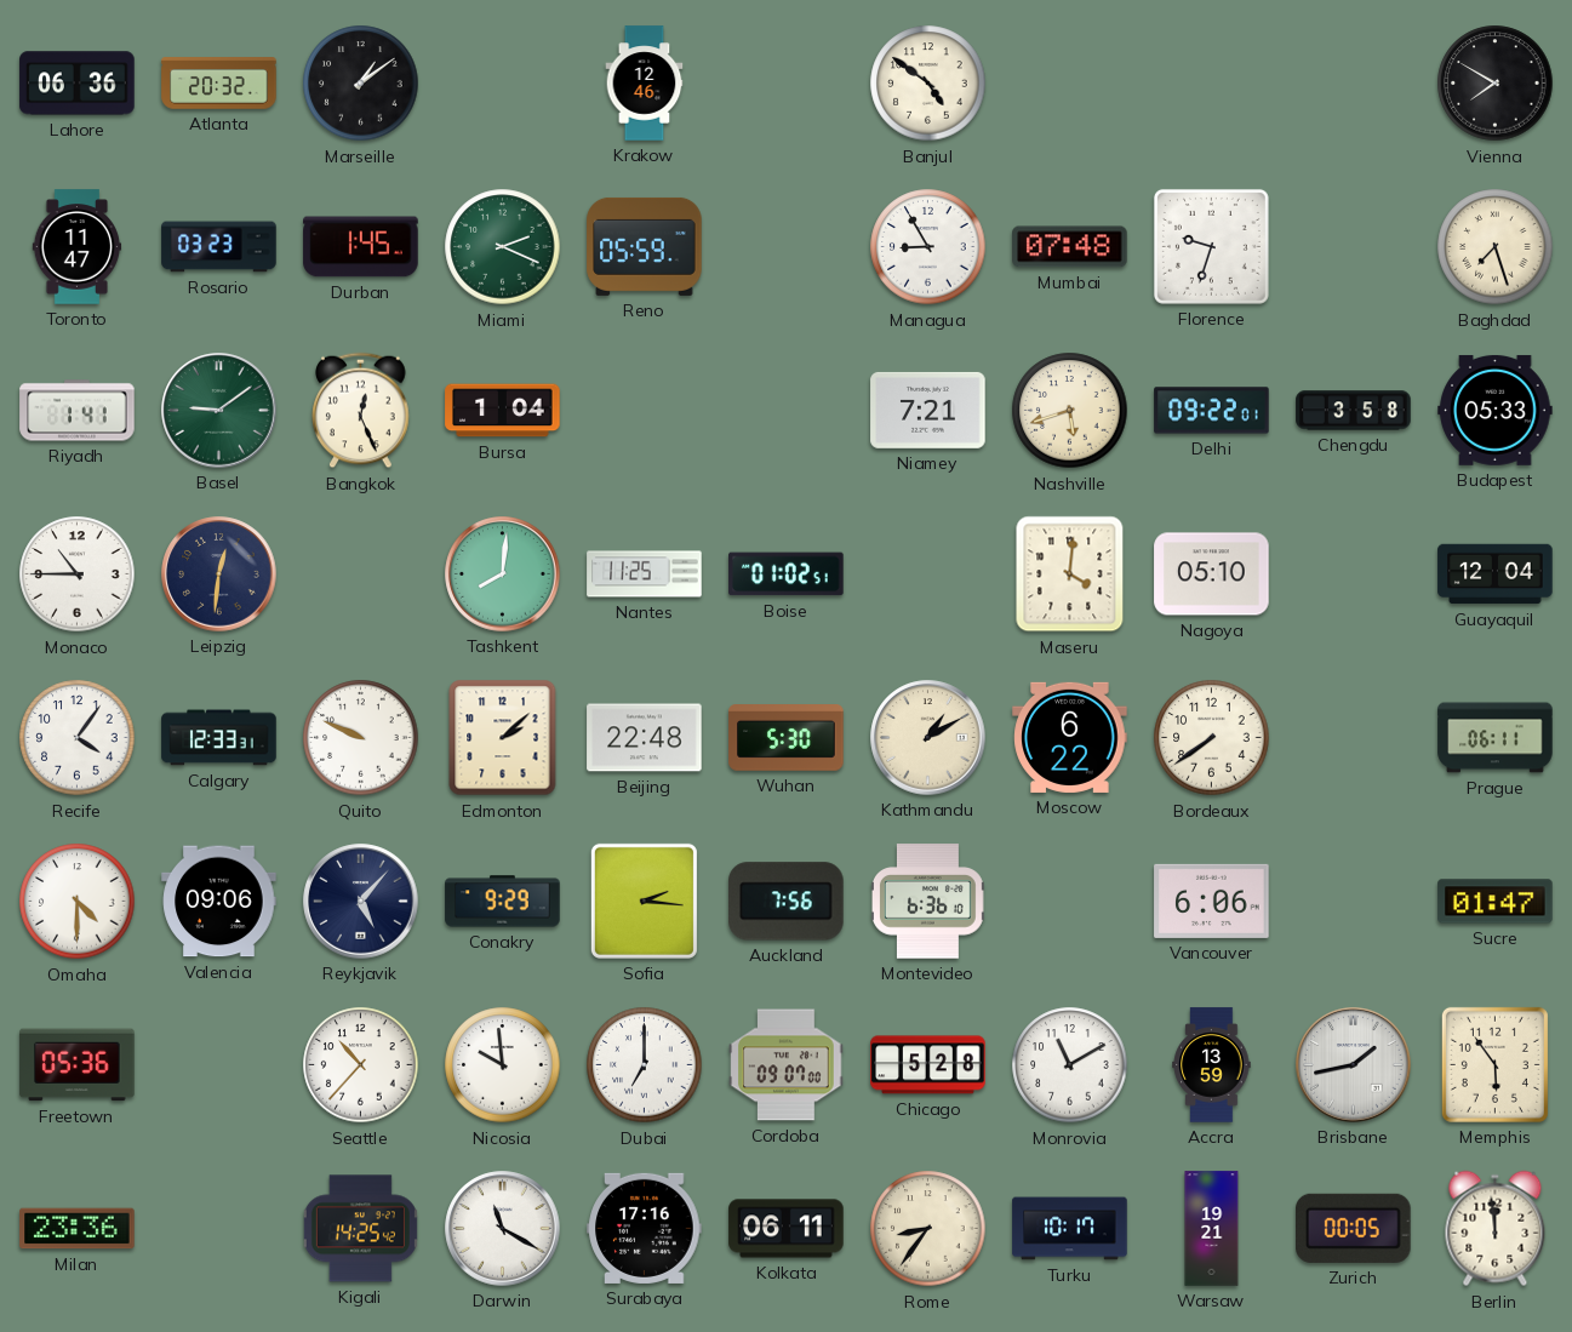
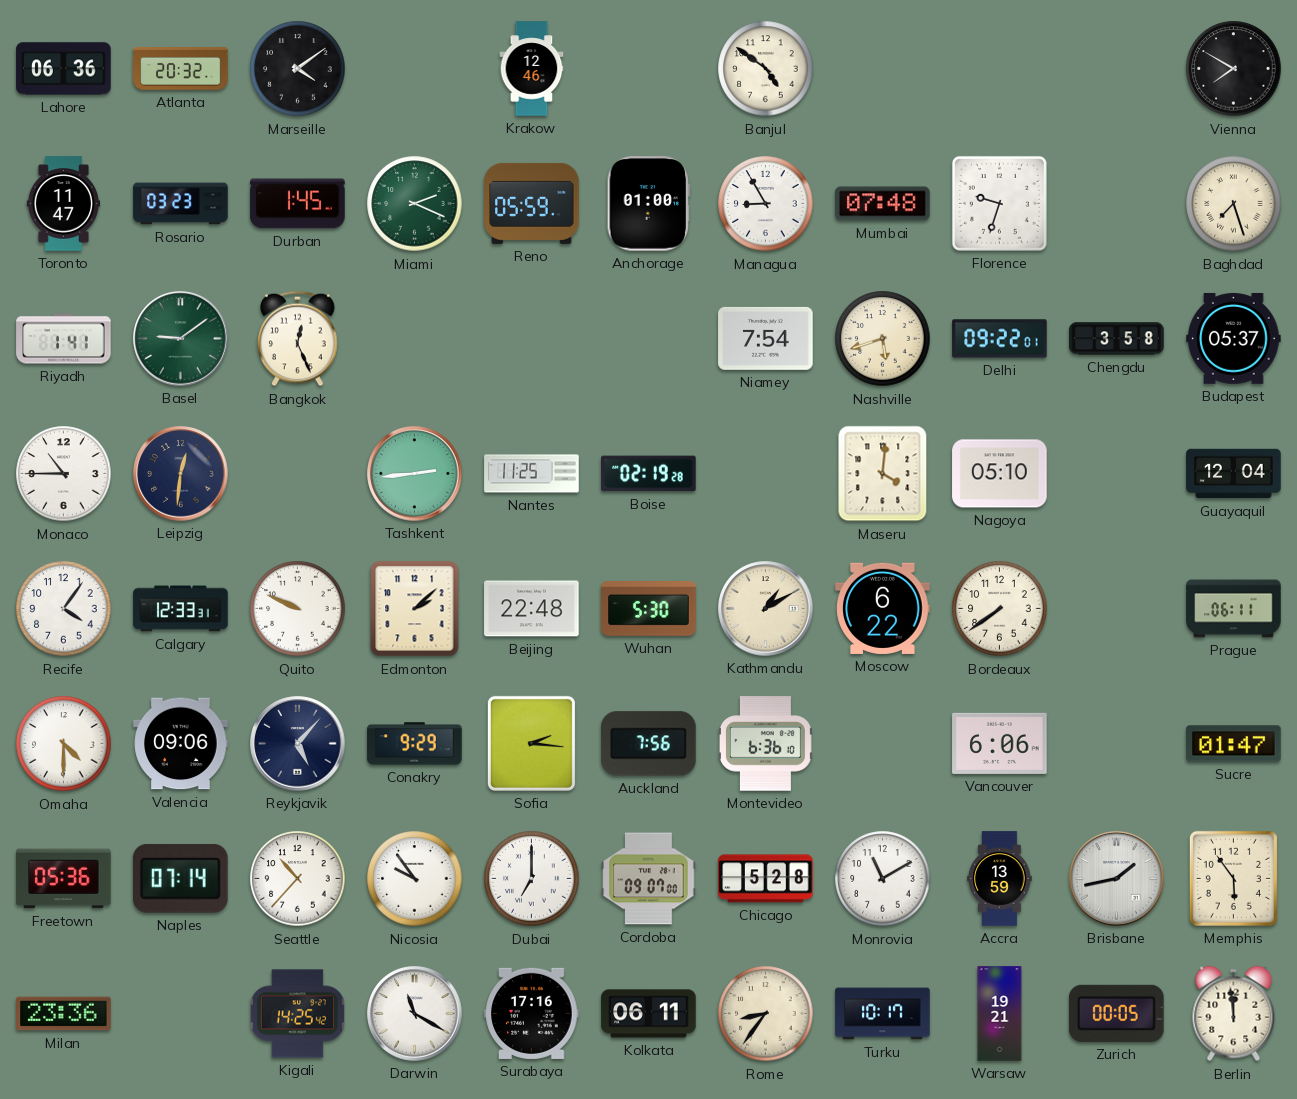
Marseille: 1:09 -> 4:09
Anchorage: none -> 01:00
Bursa: 1:04 -> none
Niamey: 7:21 -> 7:54
Budapest: 05:33 -> 05:37
Tashkent: 8:01 -> 2:44
Boise: 01:02 -> 02:19
Naples: none -> 07:14
Nicosia: 9:59 -> 9:54
